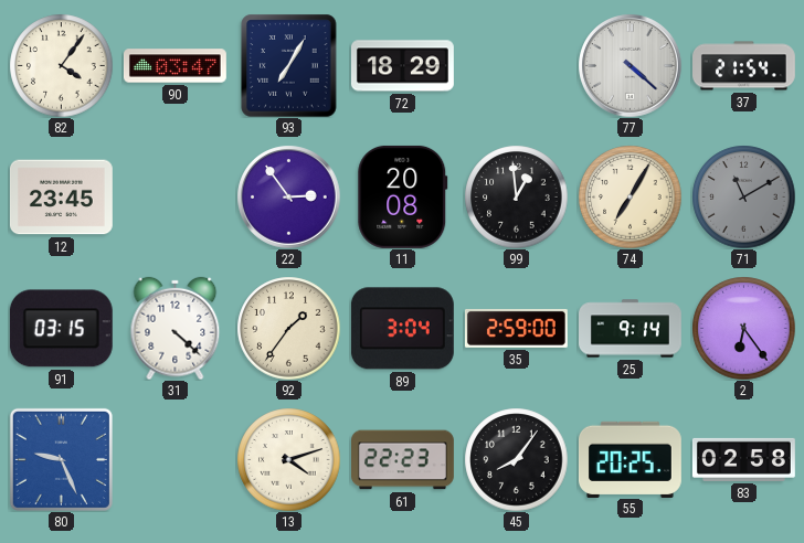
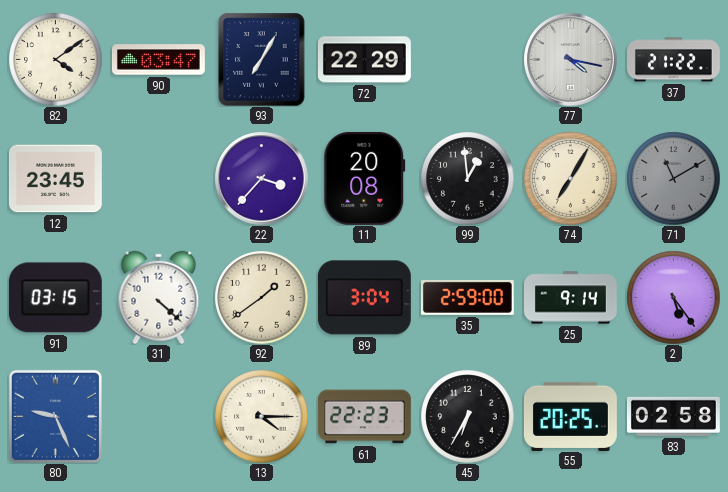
82: 4:06 -> 4:09
72: 18:29 -> 22:29
77: 4:22 -> 4:17
37: 21:54 -> 21:22
22: 2:54 -> 3:37
92: 1:36 -> 1:39
2: 6:24 -> 5:24
13: 4:12 -> 4:15
45: 8:06 -> 6:35
